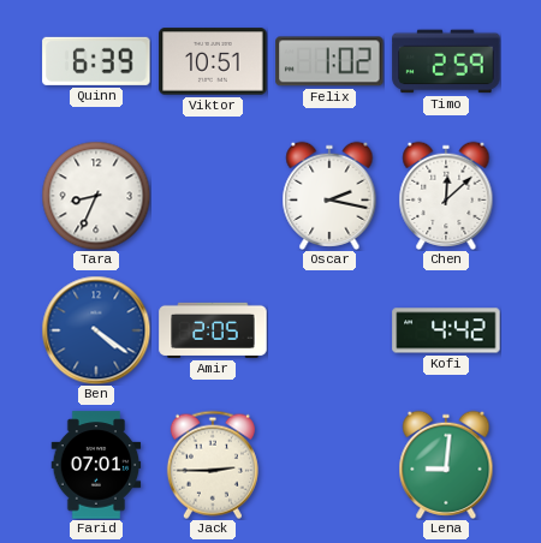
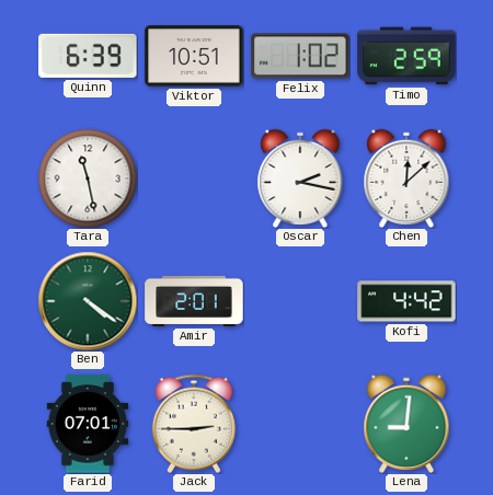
Tara: 8:34 -> 11:28
Ben dial: blue -> green
Amir: 2:05 -> 2:01
